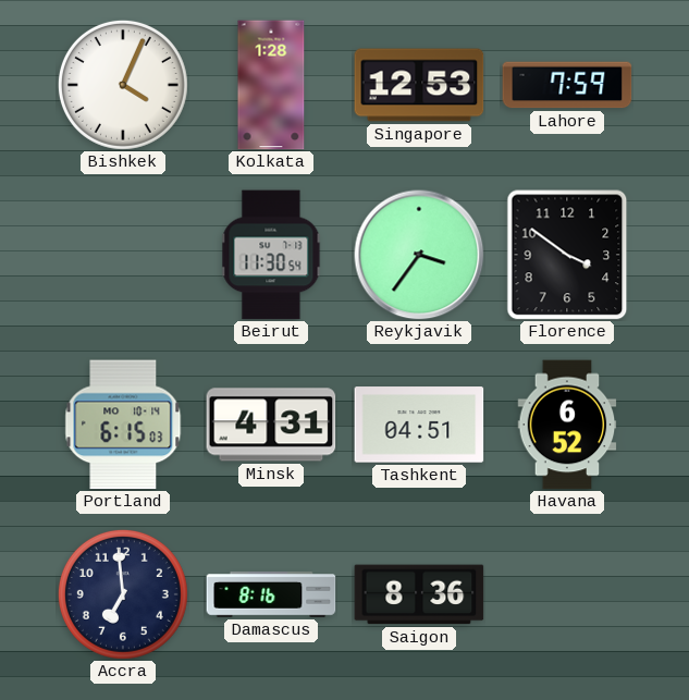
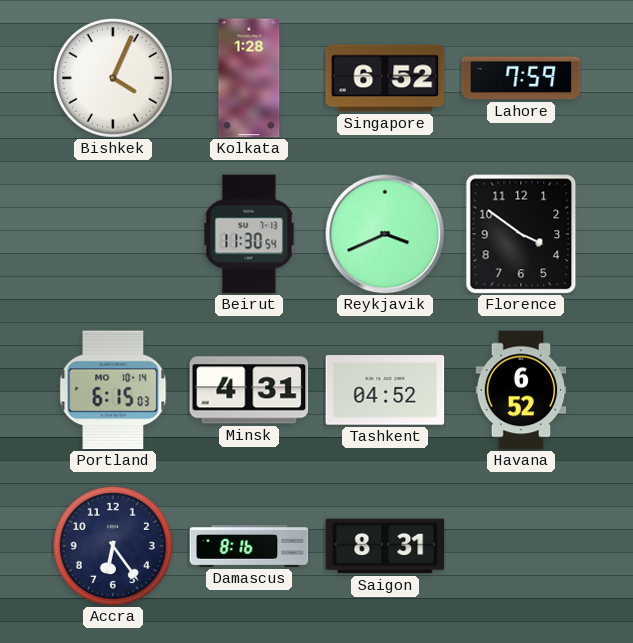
Singapore: 12:53 -> 6:52
Reykjavik: 3:36 -> 3:41
Tashkent: 04:51 -> 04:52
Accra: 6:59 -> 6:24
Saigon: 8:36 -> 8:31
